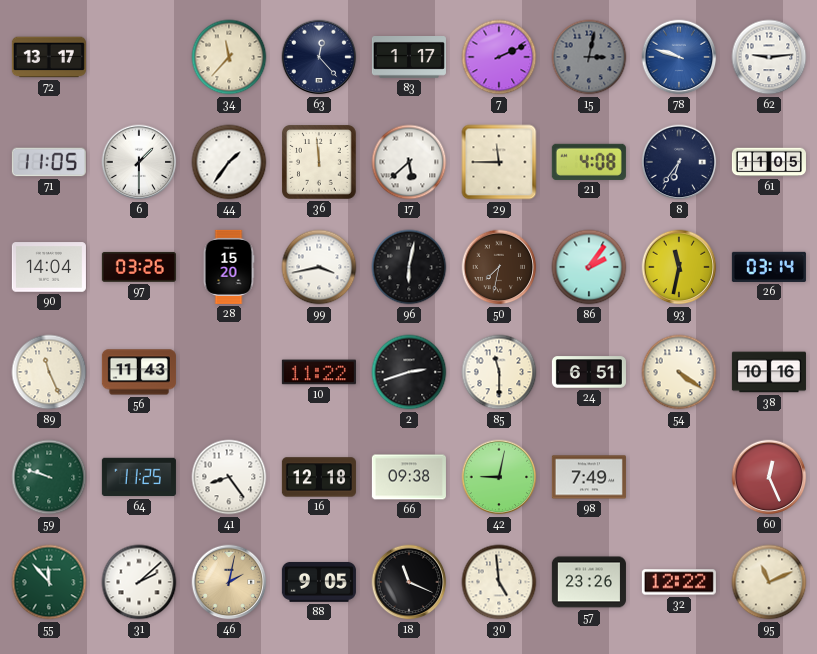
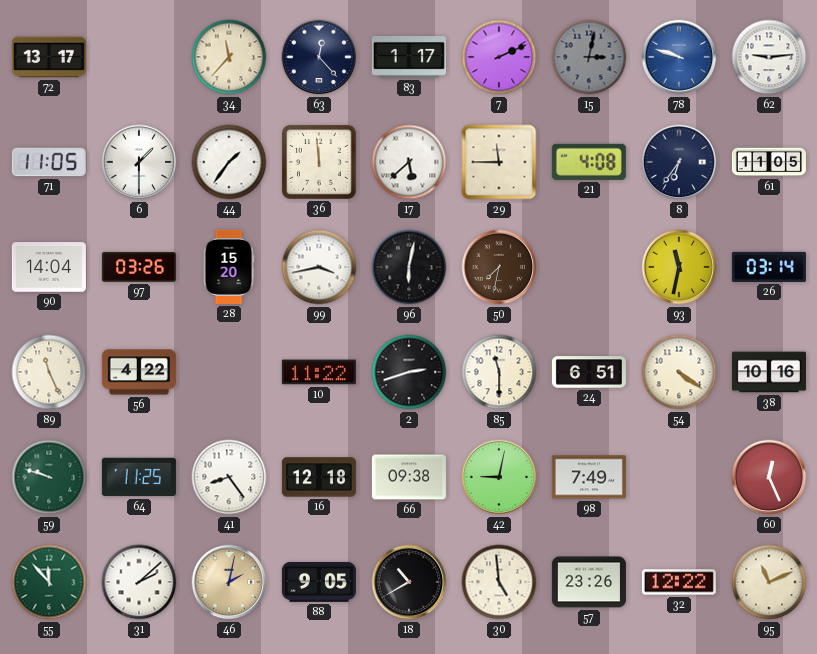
86: 2:06 -> none
56: 11:43 -> 4:22
18: 11:19 -> 10:40
